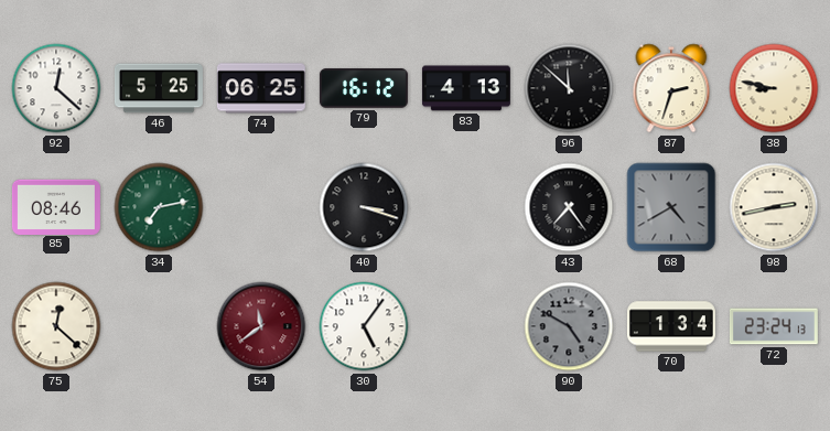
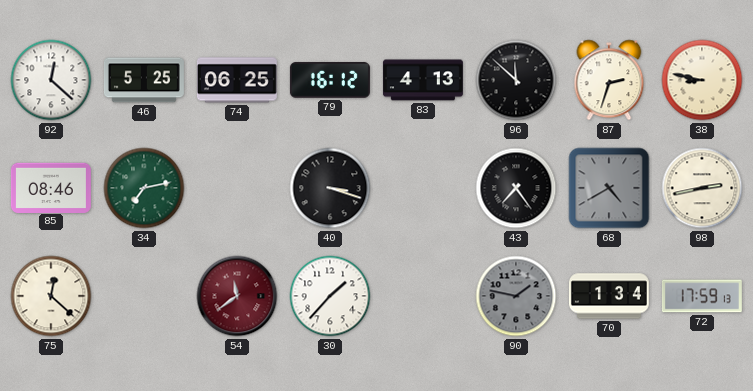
30: 5:06 -> 1:37
90: 4:50 -> 1:47
72: 23:24 -> 17:59
